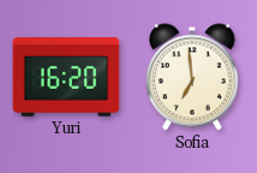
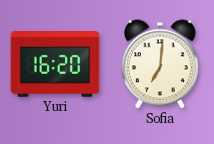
Sofia: 6:59 -> 7:01
